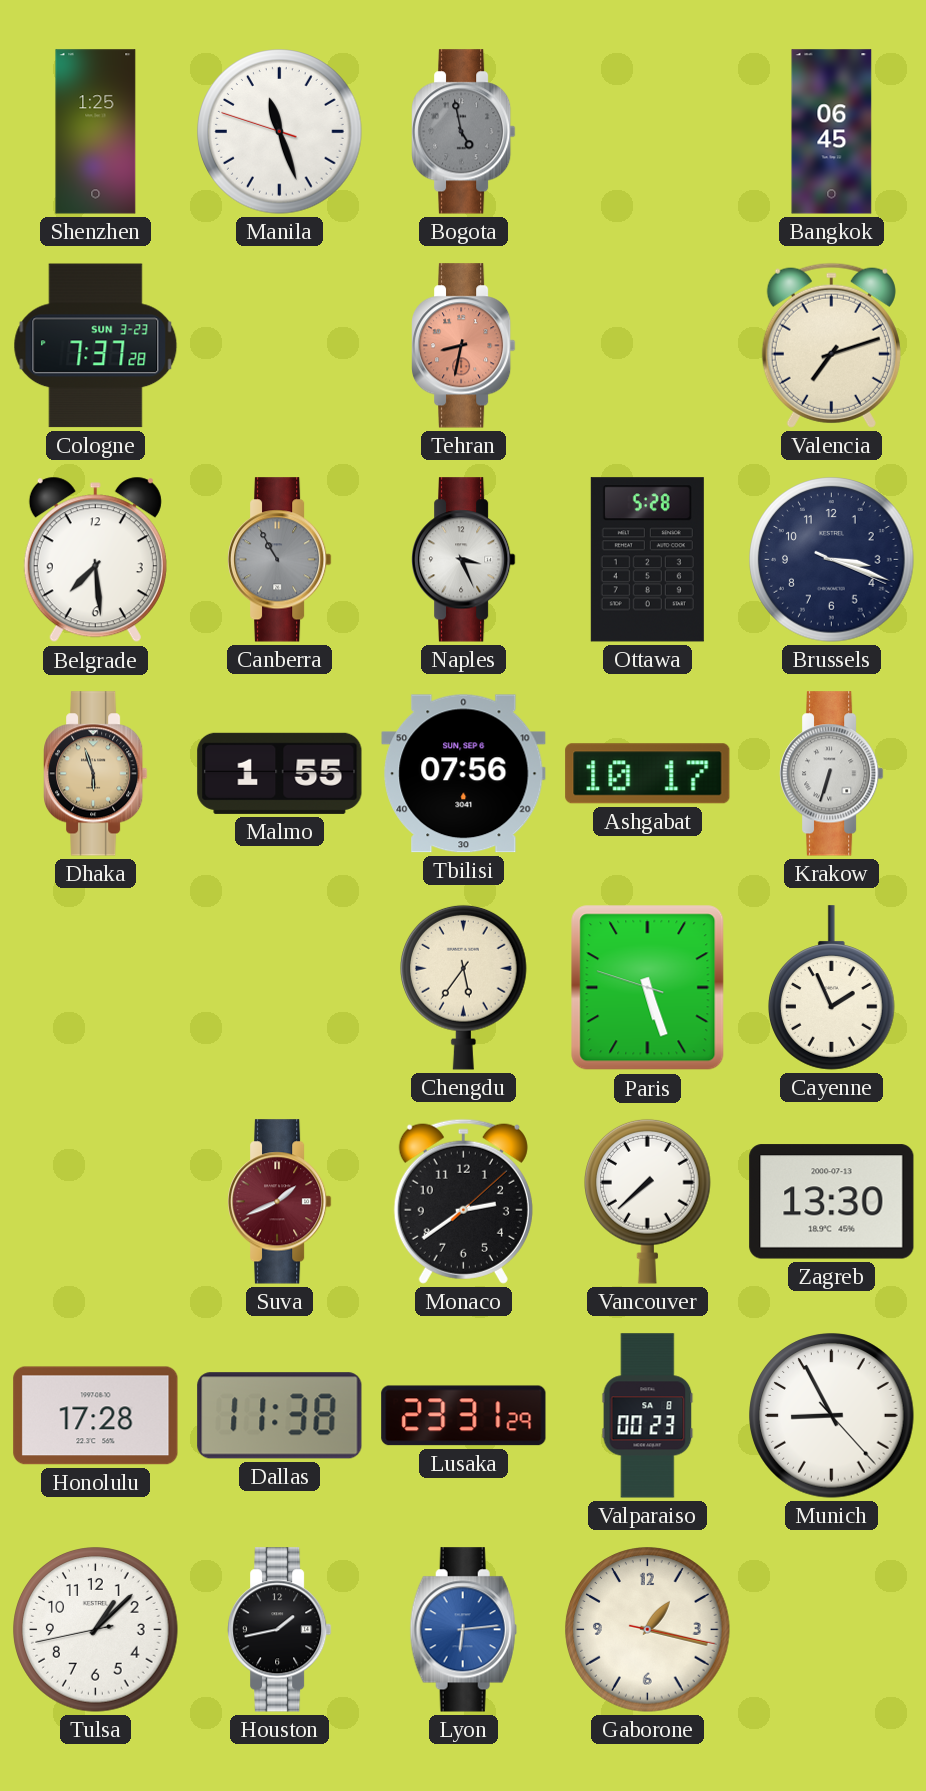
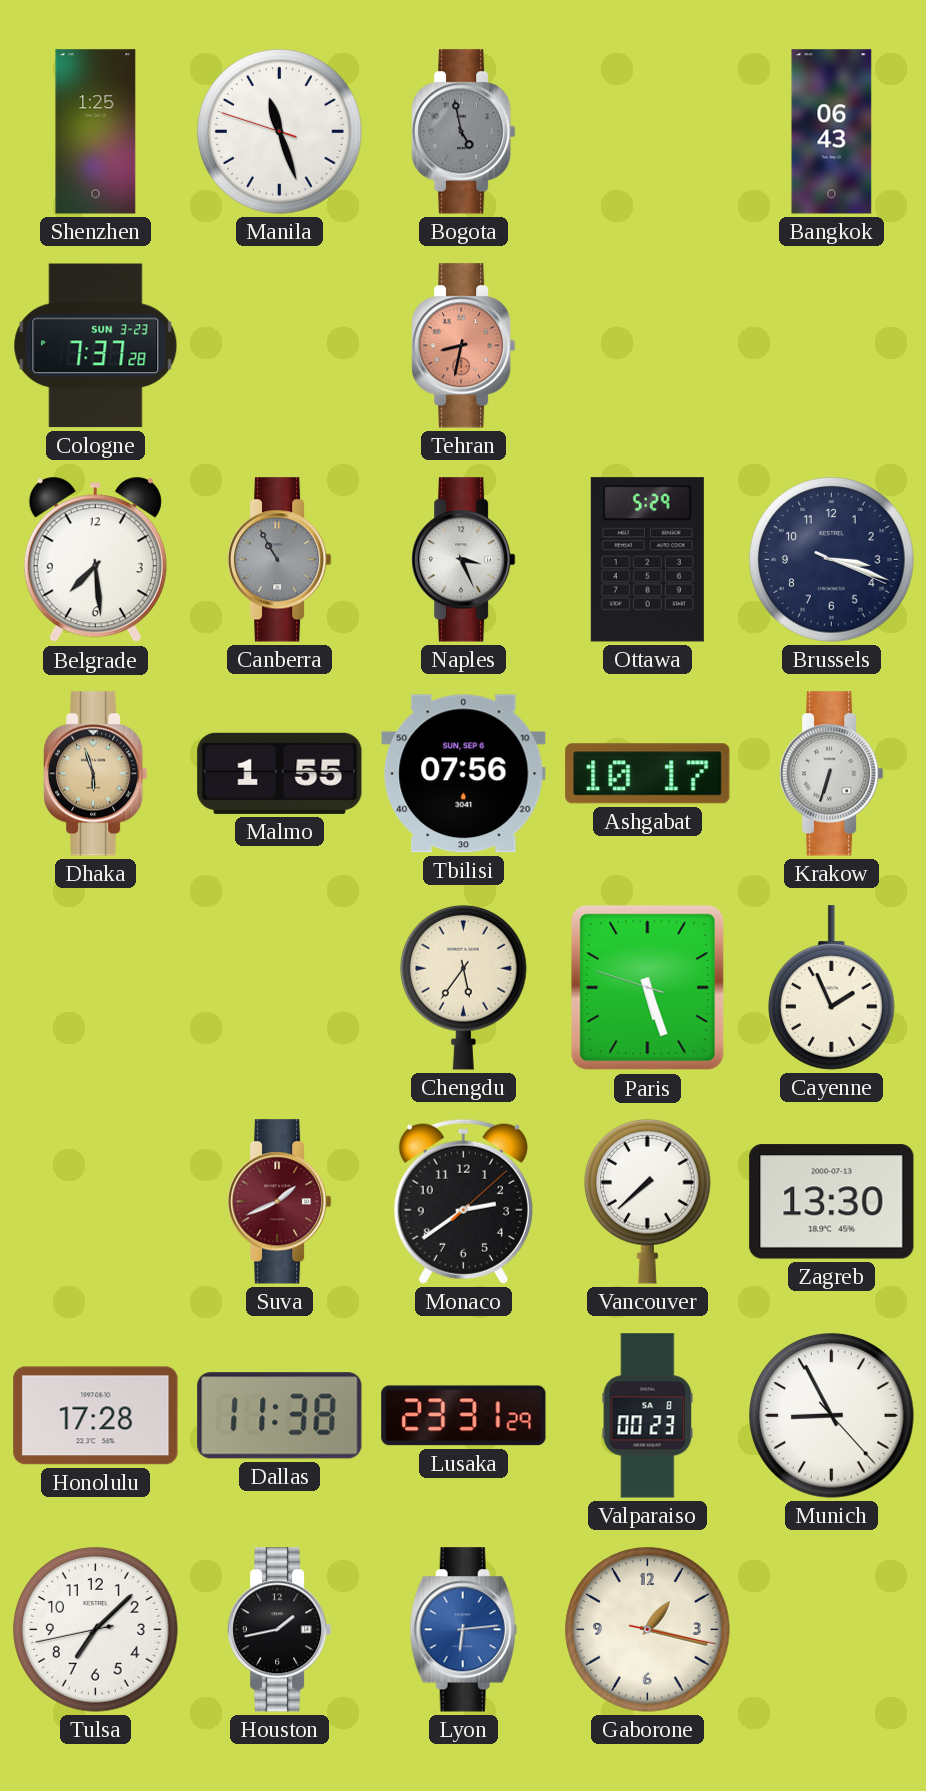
Bangkok: 06:45 -> 06:43
Valencia: 7:12 -> none
Ottawa: 5:28 -> 5:29
Tulsa: 1:07 -> 7:07
